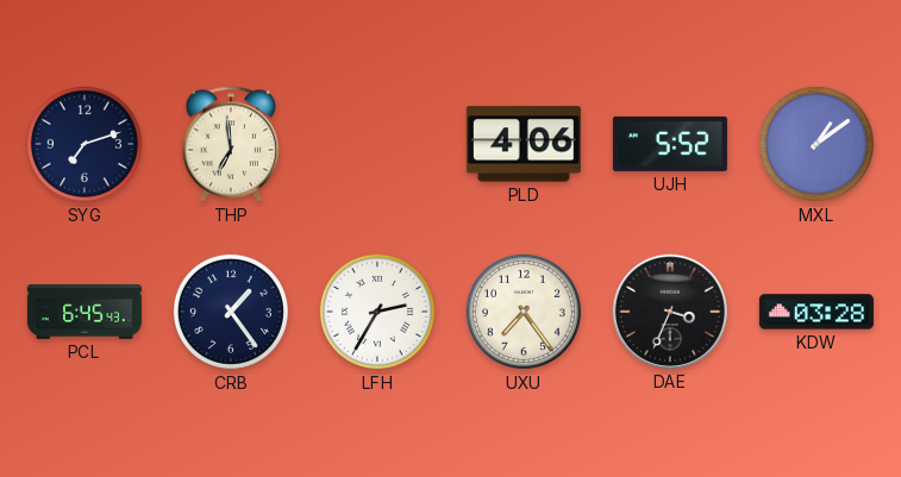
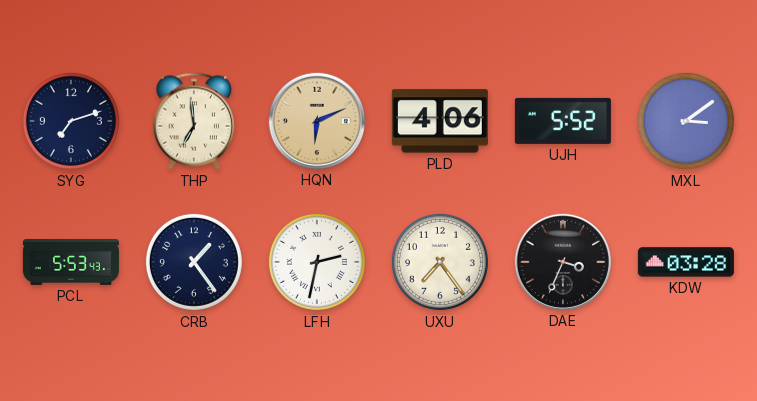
HQN: none -> 6:11
MXL: 1:09 -> 3:09
PCL: 6:45 -> 5:53
LFH: 2:35 -> 2:32
